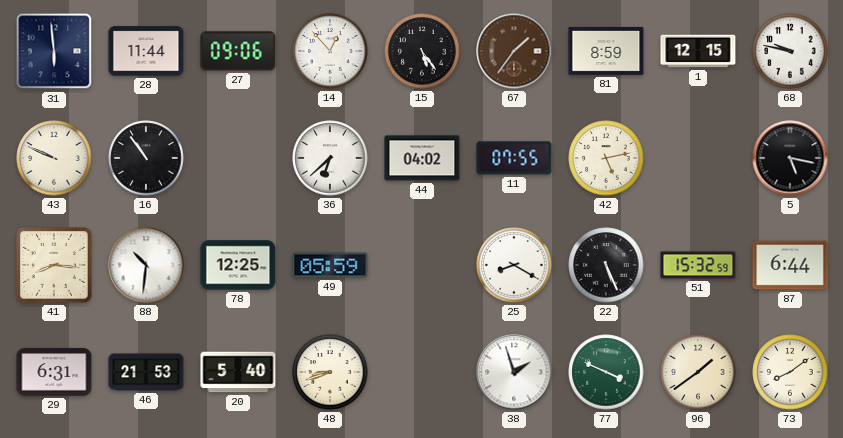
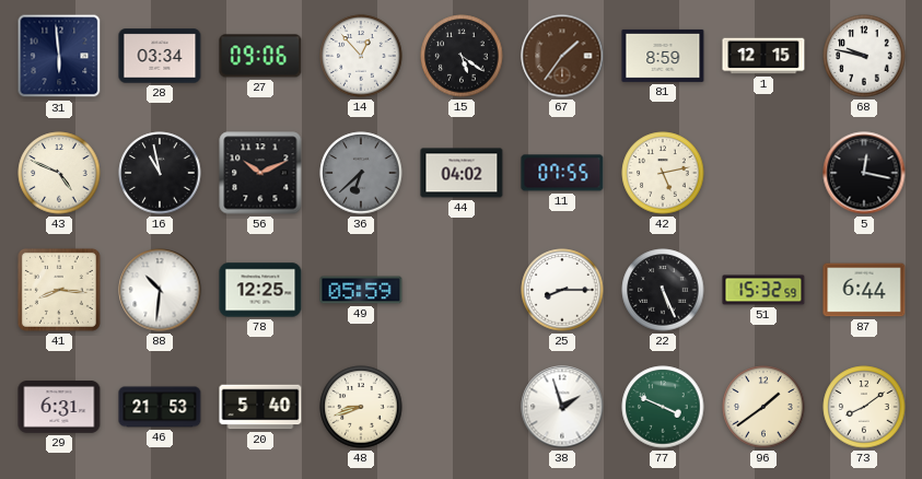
28: 11:44 -> 03:34
15: 5:24 -> 5:21
43: 9:49 -> 4:49
16: 10:54 -> 10:58
56: none -> 10:11
36 dial: white -> grey
5: 5:17 -> 12:17
25: 8:20 -> 8:15
